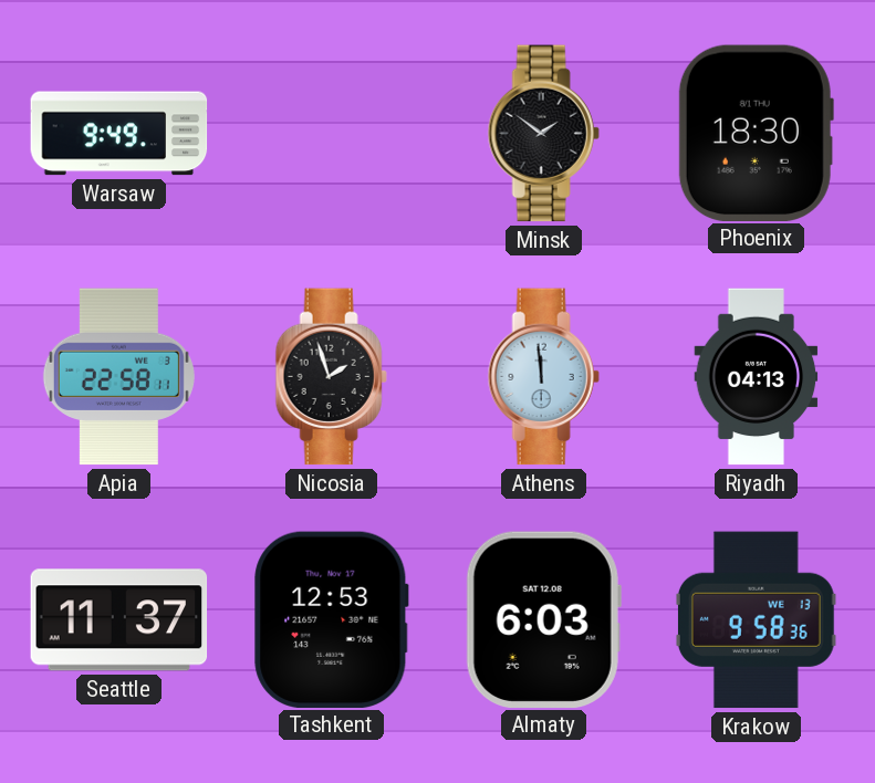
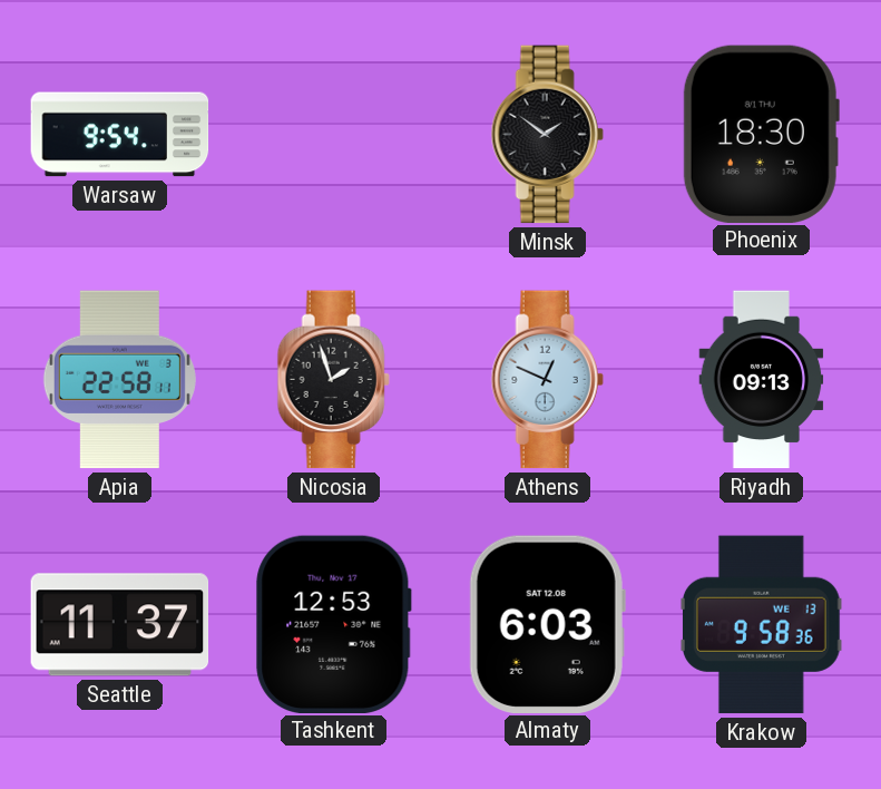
Warsaw: 9:49 -> 9:54
Athens: 11:59 -> 12:49
Riyadh: 04:13 -> 09:13
